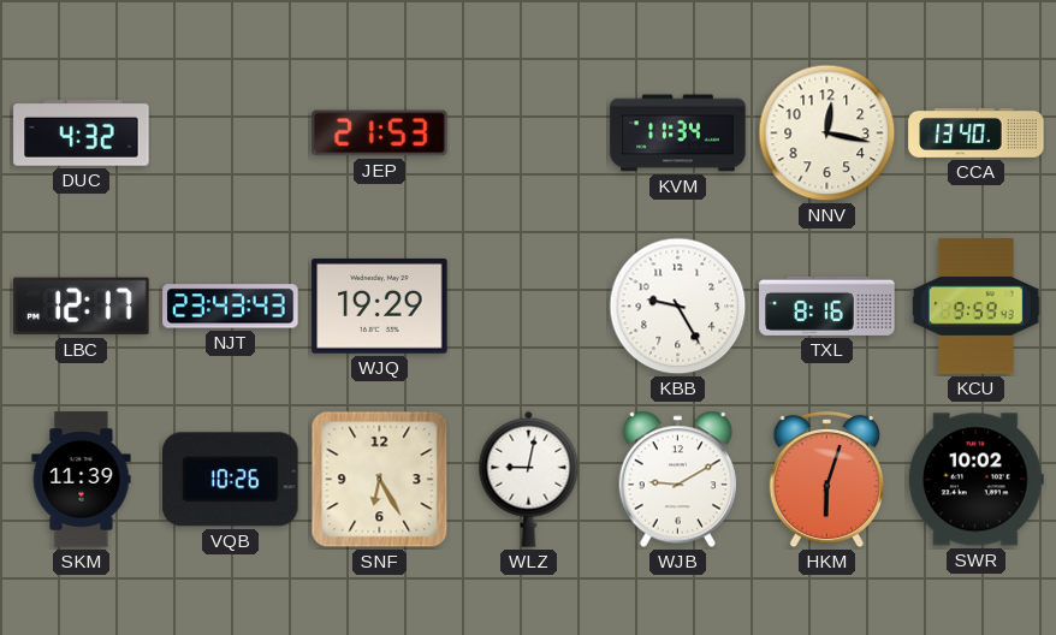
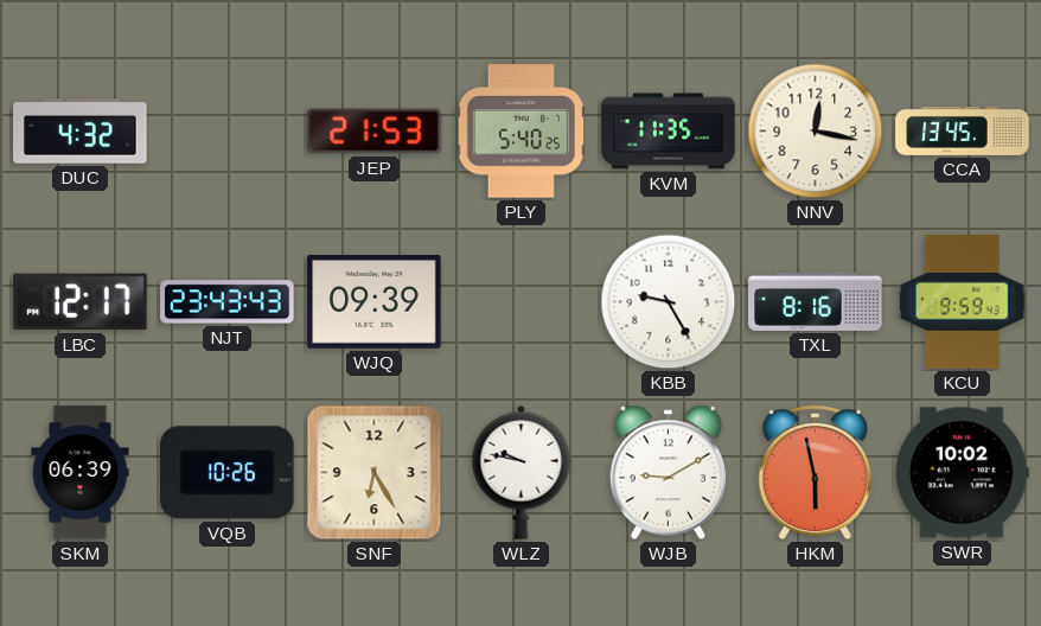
PLY: none -> 5:40
KVM: 11:34 -> 11:35
CCA: 13:40 -> 13:45
WJQ: 19:29 -> 09:39
SKM: 11:39 -> 06:39
WLZ: 9:02 -> 9:47
HKM: 6:03 -> 5:58
